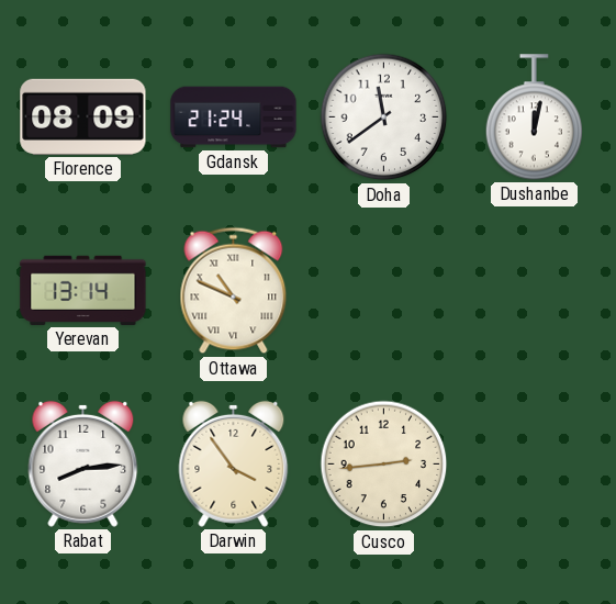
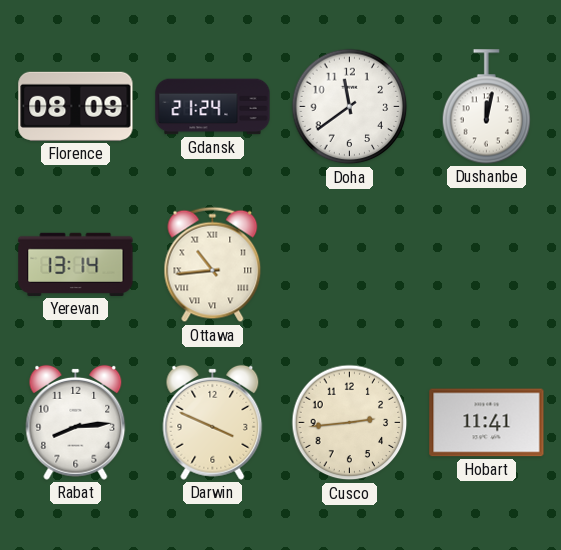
Ottawa: 10:49 -> 10:44
Darwin: 3:54 -> 3:49
Hobart: none -> 11:41
